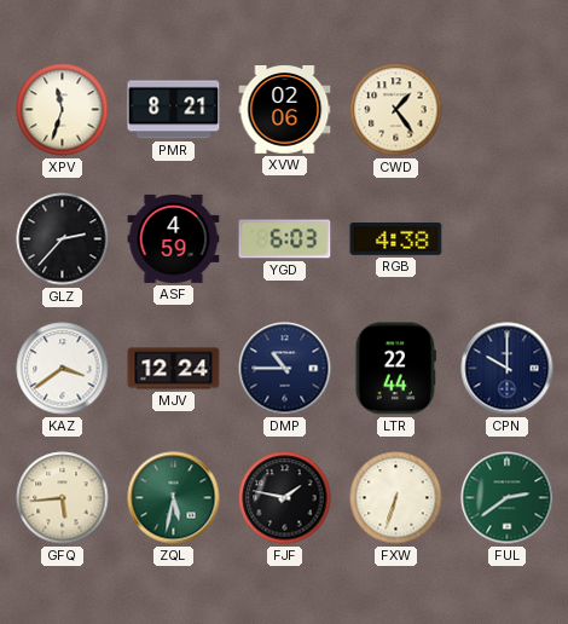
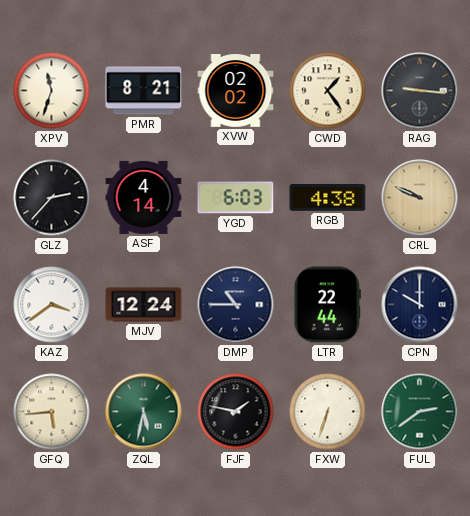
XVW: 02:06 -> 02:02
RAG: none -> 9:16
ASF: 4:59 -> 4:14
CRL: none -> 9:49
